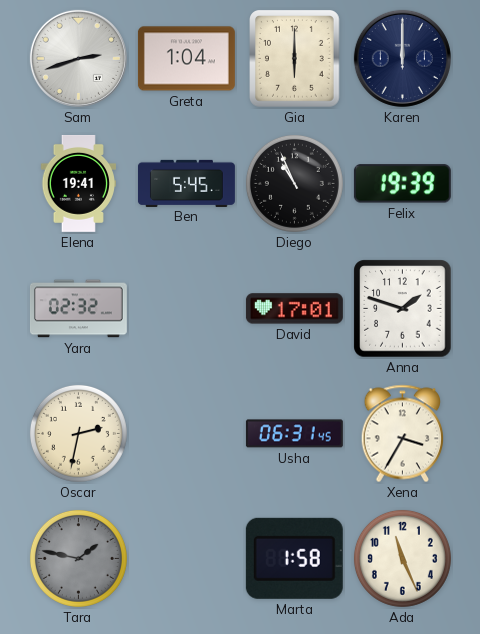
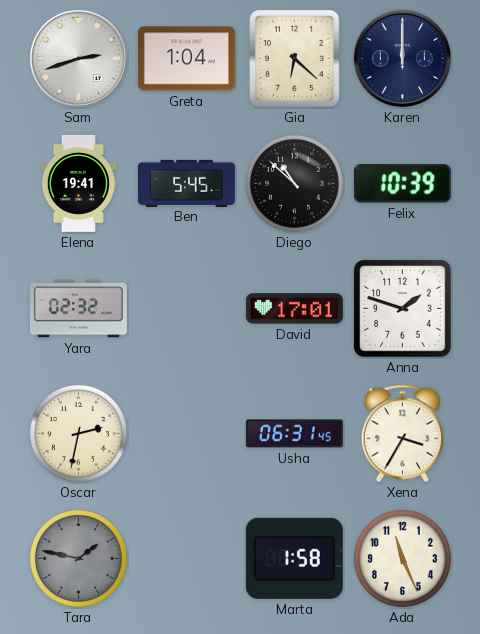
Gia: 6:00 -> 6:22
Diego: 10:56 -> 10:52
Felix: 19:39 -> 10:39
